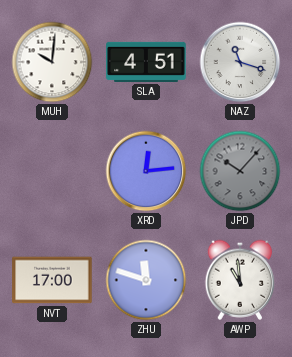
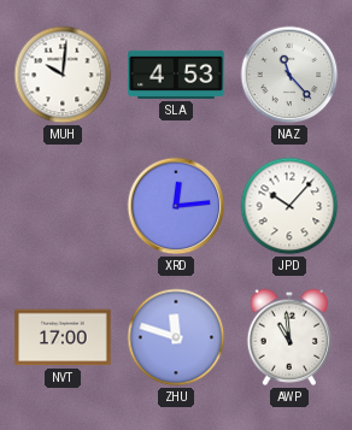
SLA: 4:51 -> 4:53
NAZ: 11:18 -> 11:23
JPD dial: grey -> white
